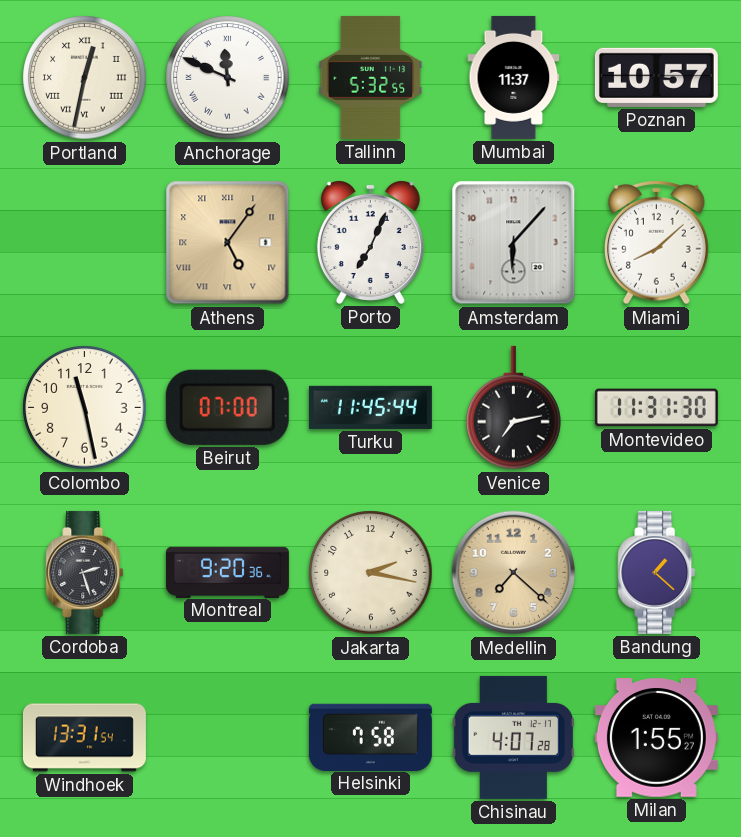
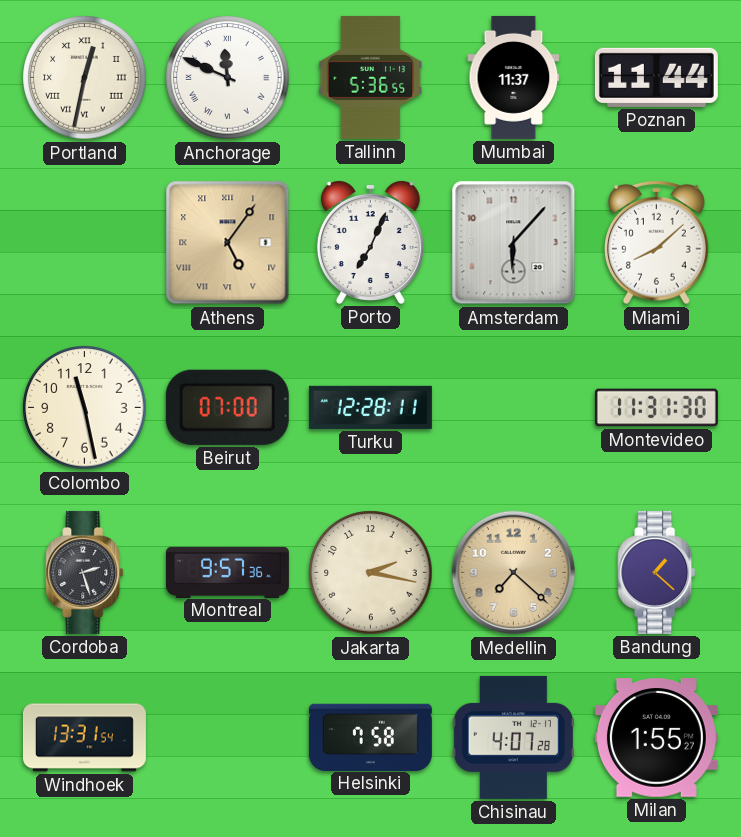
Tallinn: 5:32 -> 5:36
Poznan: 10:57 -> 11:44
Turku: 11:45 -> 12:28
Venice: 7:13 -> none
Montreal: 9:20 -> 9:57
